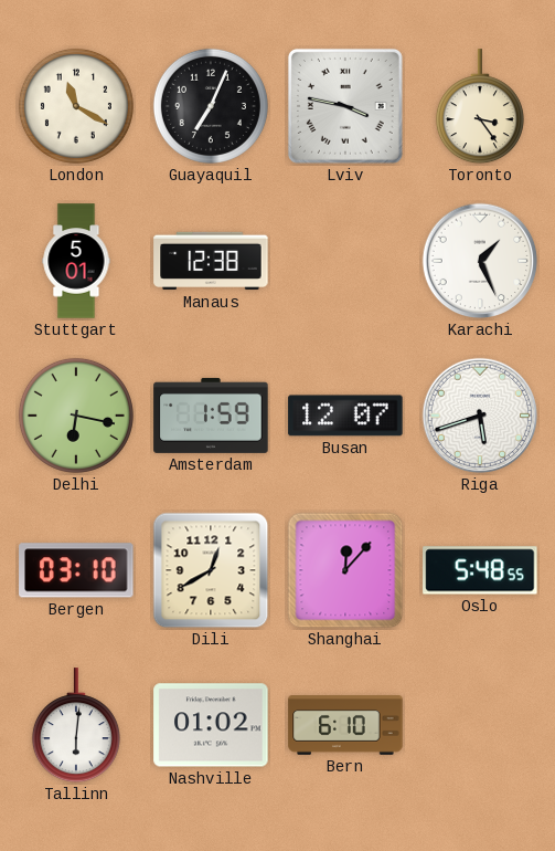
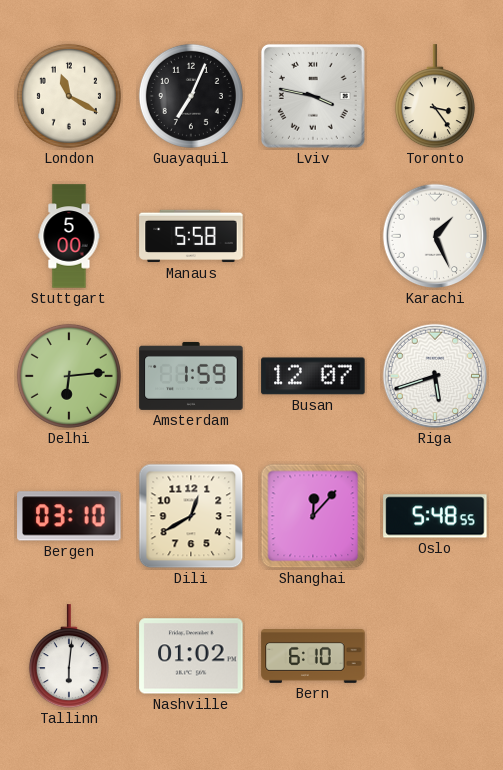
Stuttgart: 5:01 -> 5:00
Manaus: 12:38 -> 5:58
Delhi: 6:17 -> 6:14
